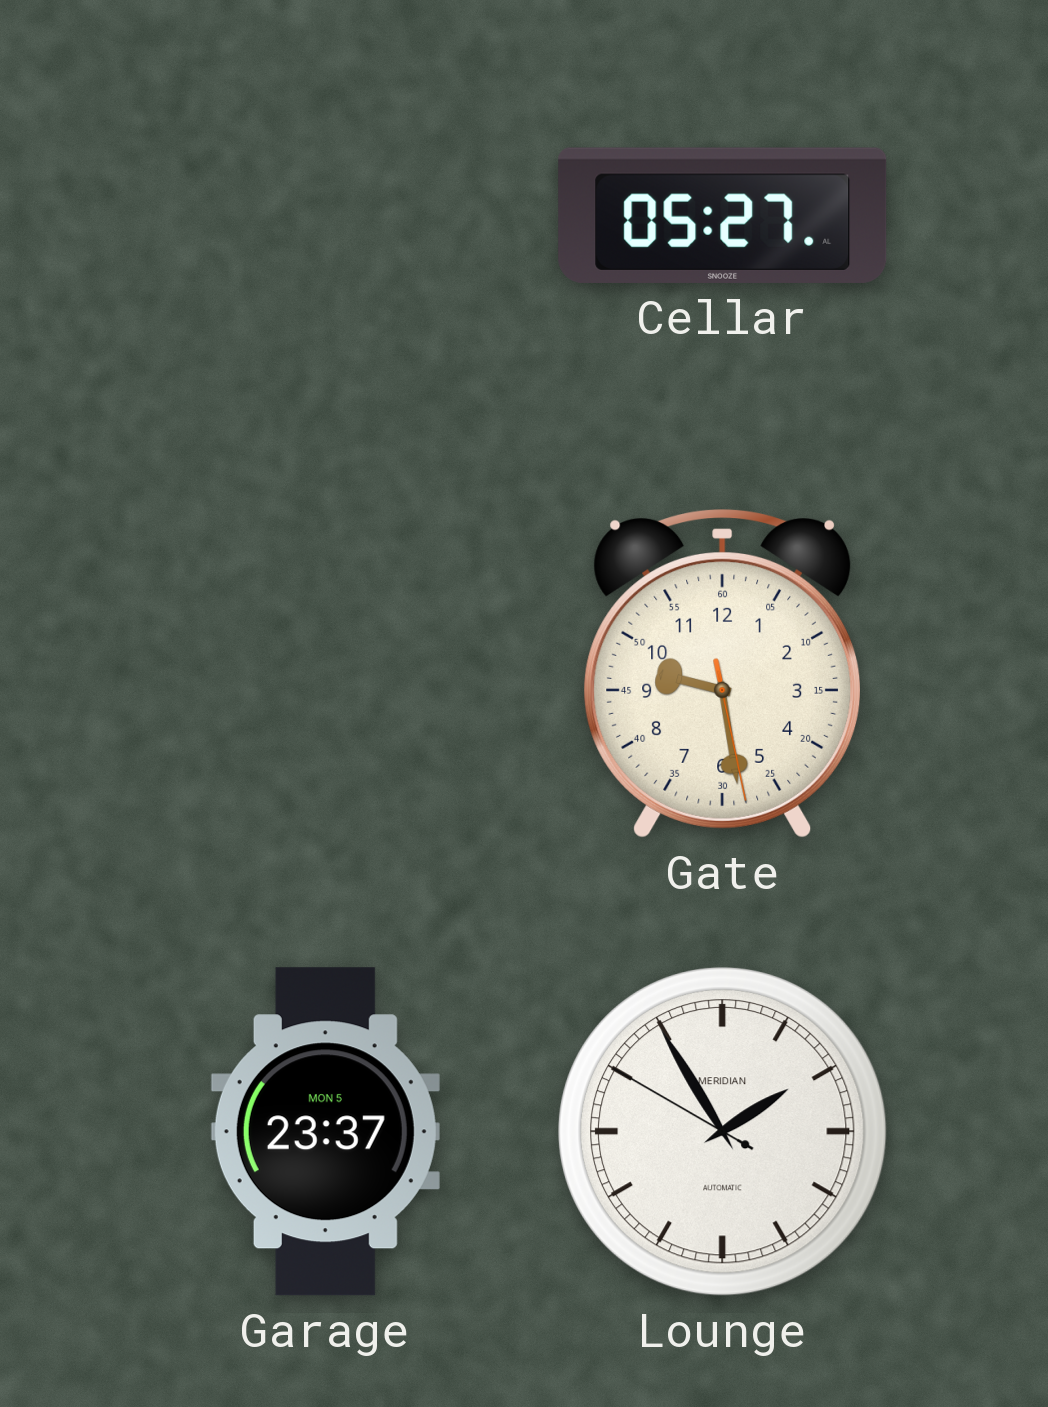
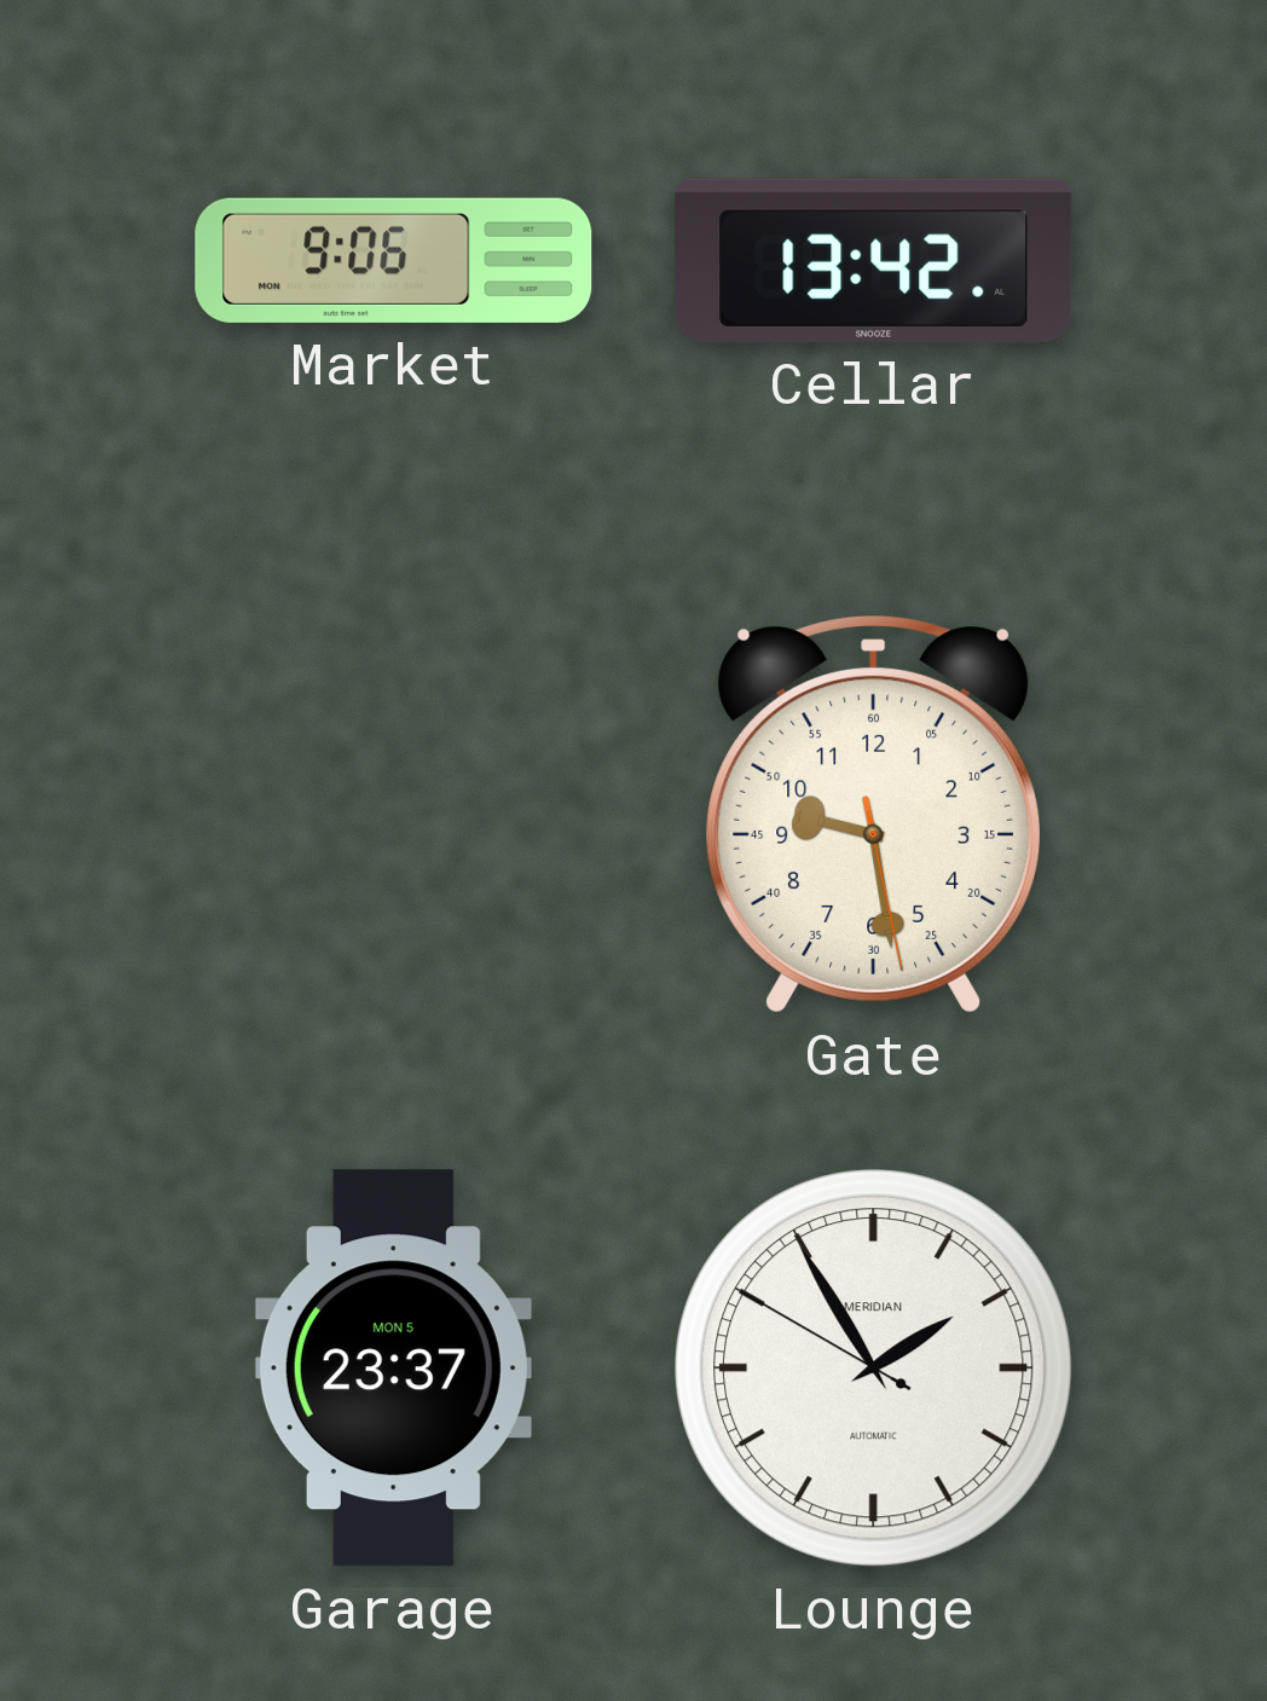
Market: none -> 9:06
Cellar: 05:27 -> 13:42
